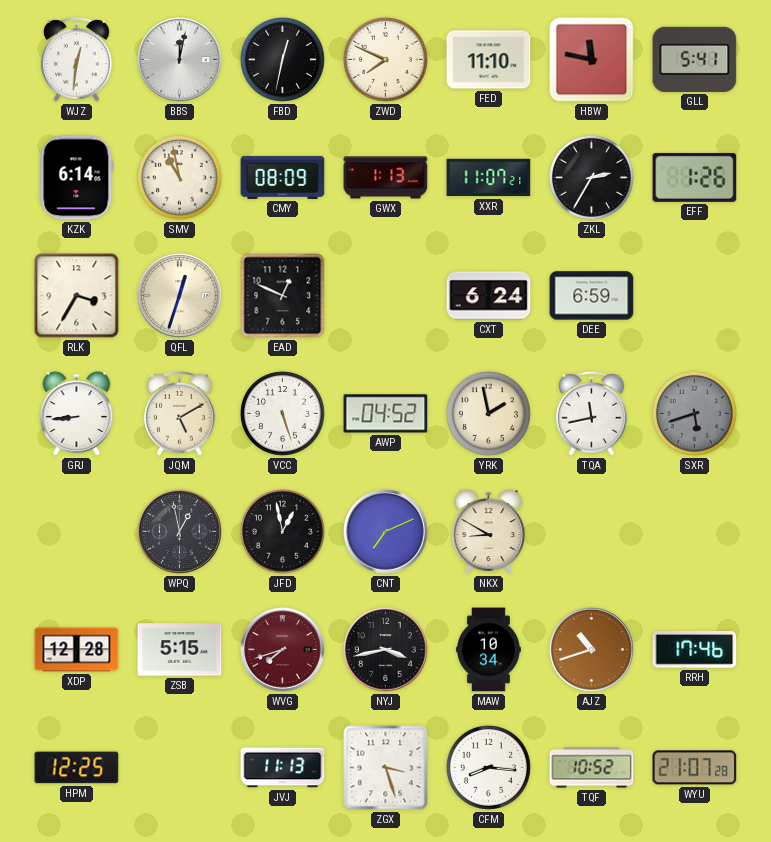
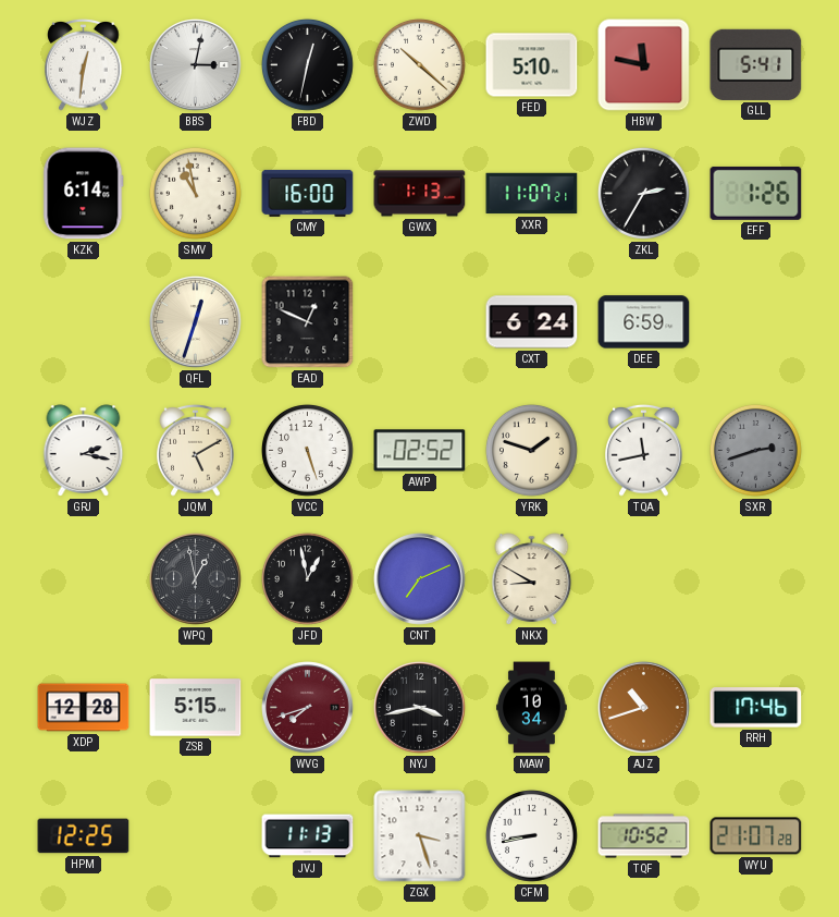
BBS: 12:02 -> 3:02
ZWD: 7:49 -> 10:22
FED: 11:10 -> 5:10
CMY: 08:09 -> 16:00
RLK: 3:35 -> none
GRJ: 8:44 -> 2:17
AWP: 04:52 -> 02:52
YRK: 1:58 -> 1:48
SXR: 5:42 -> 2:42
CFM: 8:16 -> 8:43
